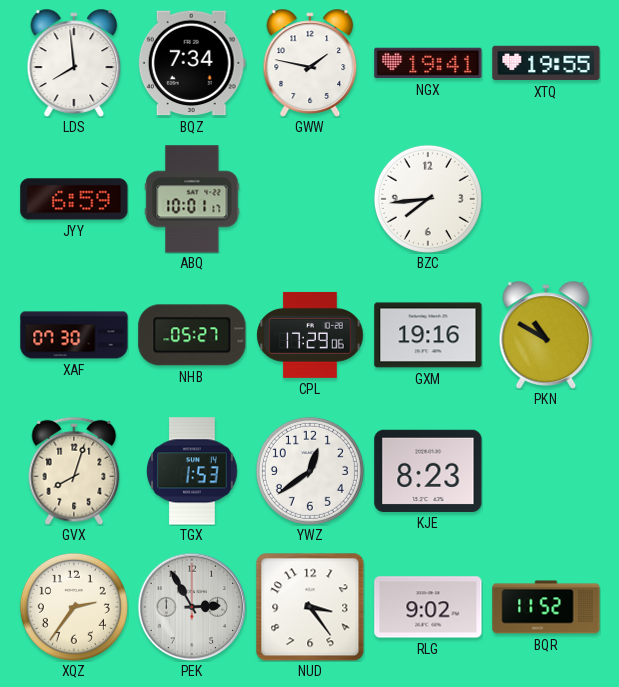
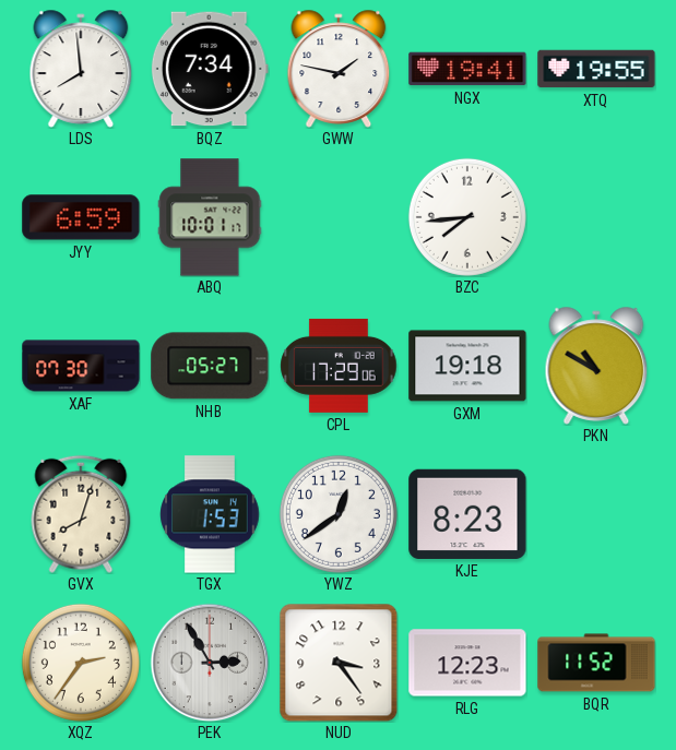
GXM: 19:16 -> 19:18
RLG: 9:02 -> 12:23
